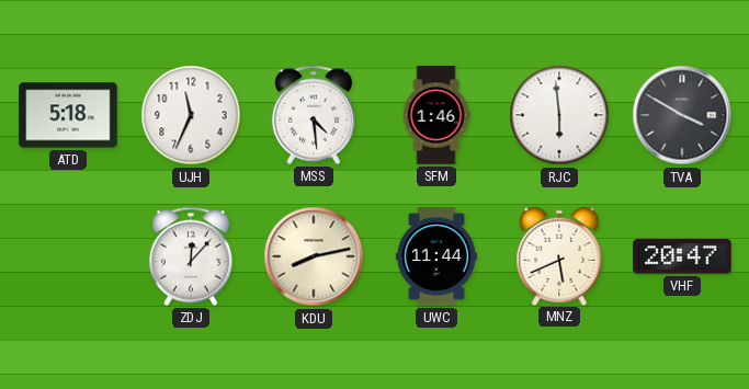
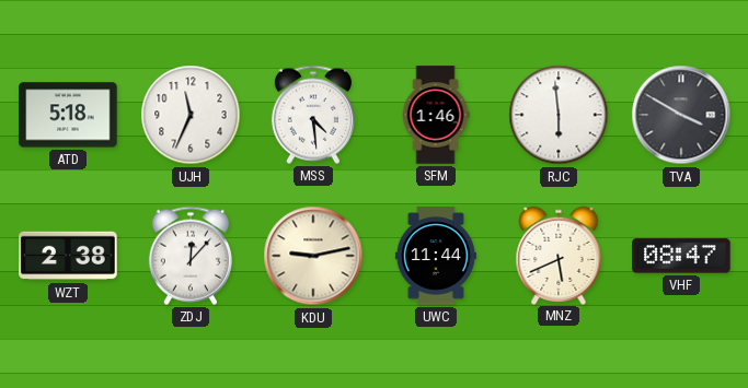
WZT: none -> 2:38
KDU: 8:13 -> 9:13
VHF: 20:47 -> 08:47
